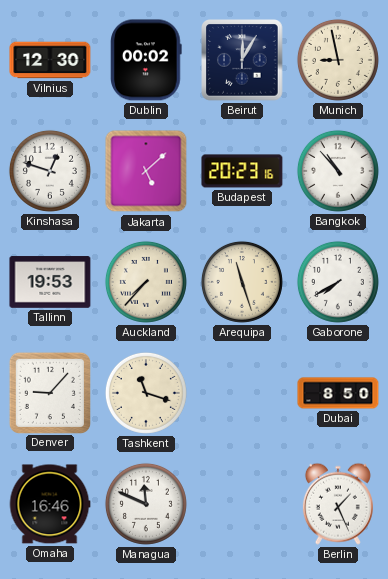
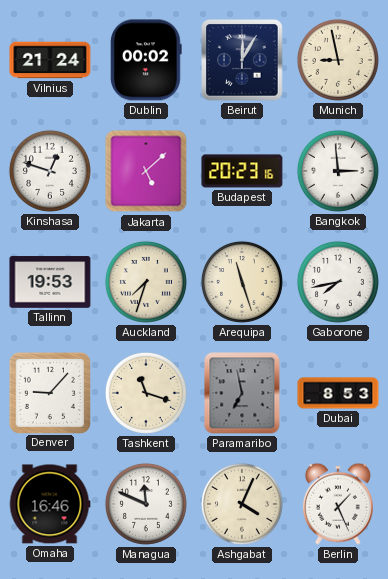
Vilnius: 12:30 -> 21:24
Bangkok: 10:53 -> 2:59
Auckland: 7:37 -> 7:33
Gaborone: 7:40 -> 7:43
Paramaribo: none -> 6:58
Dubai: 8:50 -> 8:53
Ashgabat: none -> 4:04
